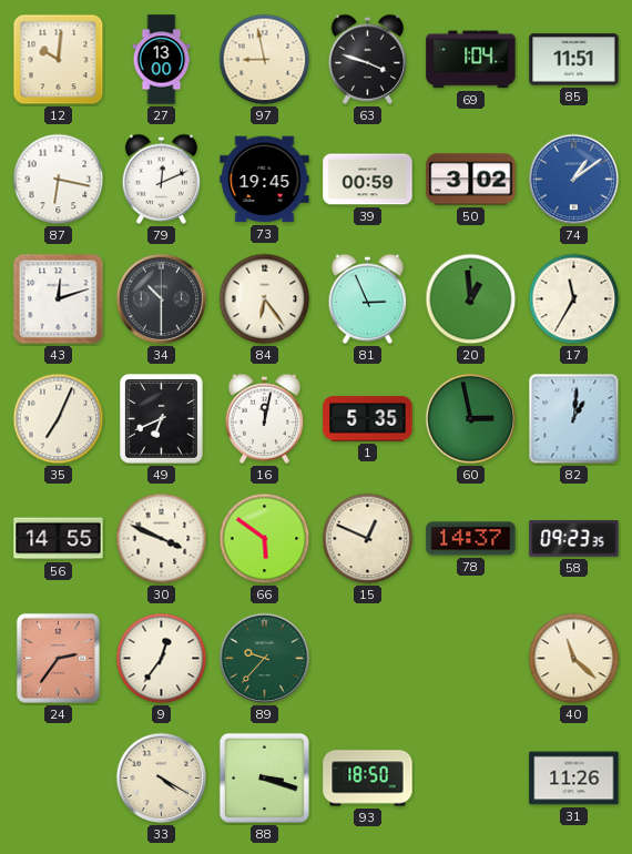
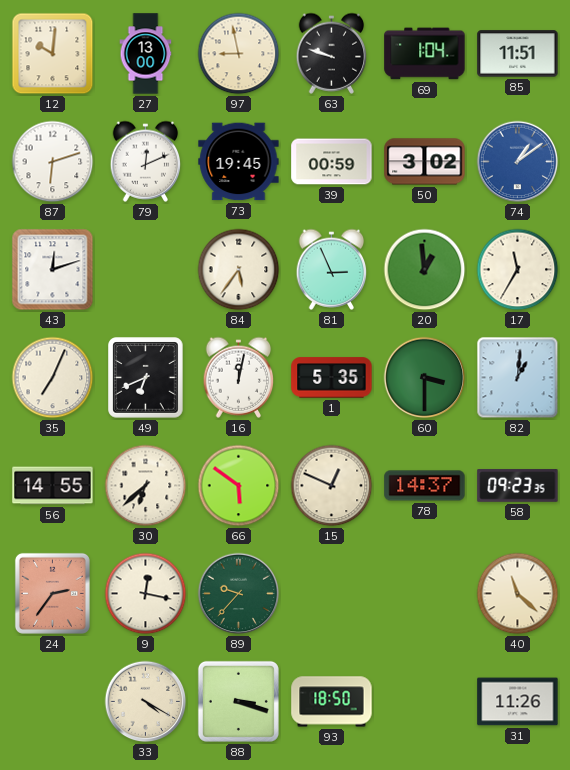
63: 3:48 -> 9:48
87: 6:17 -> 6:12
34: 10:30 -> none
84: 6:24 -> 5:36
60: 2:58 -> 3:30
30: 3:49 -> 6:38
9: 12:36 -> 12:17
